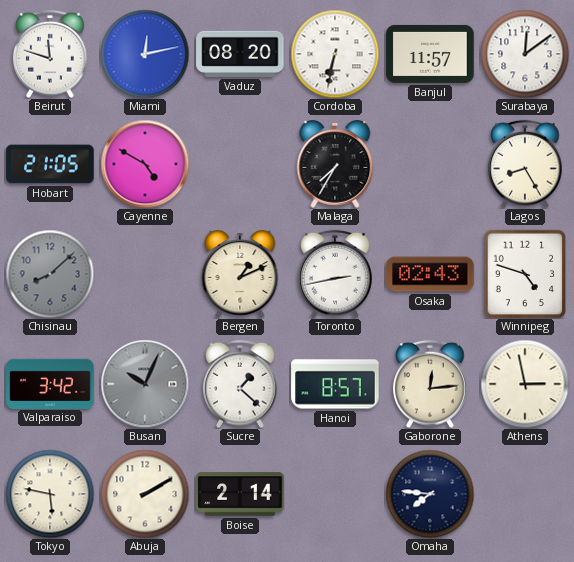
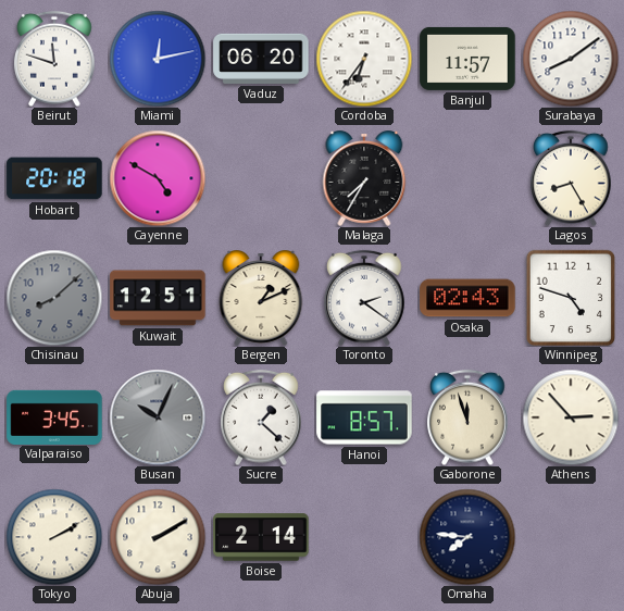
Vaduz: 08:20 -> 06:20
Cordoba: 6:32 -> 6:36
Surabaya: 12:09 -> 8:09
Hobart: 21:05 -> 20:18
Kuwait: none -> 12:51
Toronto: 2:43 -> 2:21
Valparaiso: 3:42 -> 3:45
Gaborone: 12:14 -> 11:57
Athens: 2:58 -> 2:53
Tokyo: 5:47 -> 2:10
